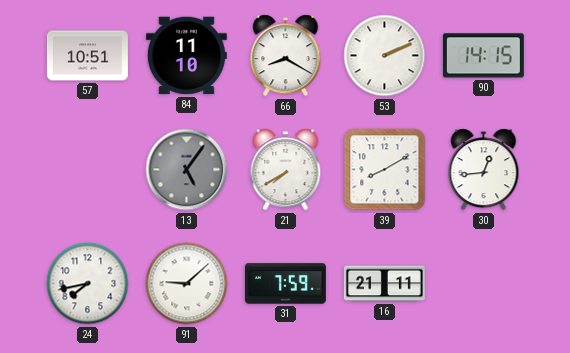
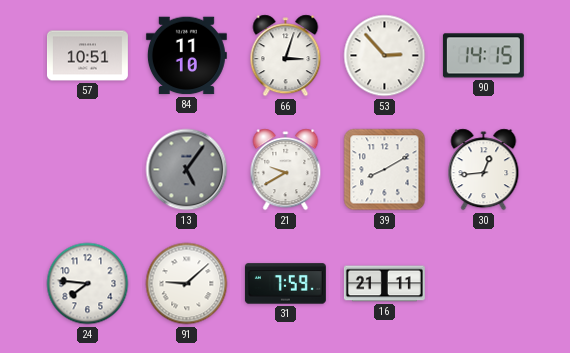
66: 8:20 -> 3:03
53: 2:11 -> 2:53
21: 7:40 -> 9:40
24: 7:43 -> 7:46
